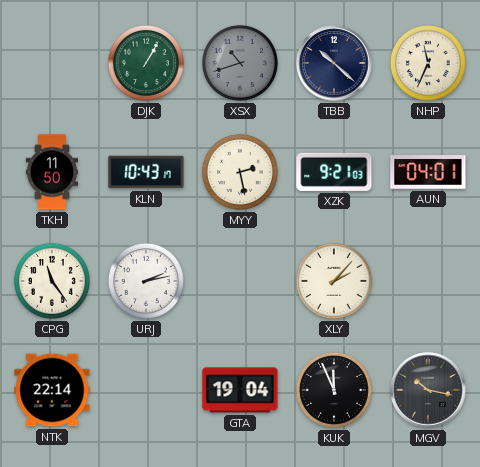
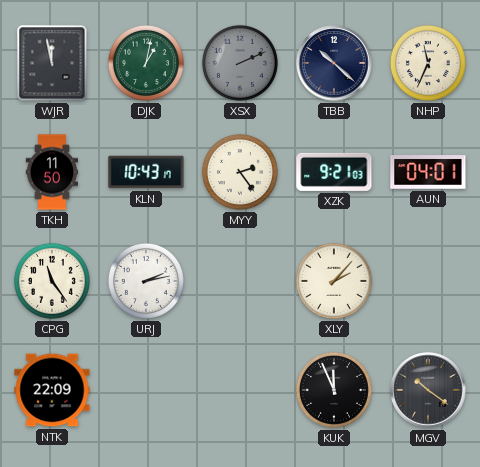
WJR: none -> 11:58
DJK: 1:05 -> 1:02
XSX: 10:42 -> 2:11
MYY: 2:28 -> 2:24
NTK: 22:14 -> 22:09
GTA: 19:04 -> none
MGV: 10:17 -> 10:21
